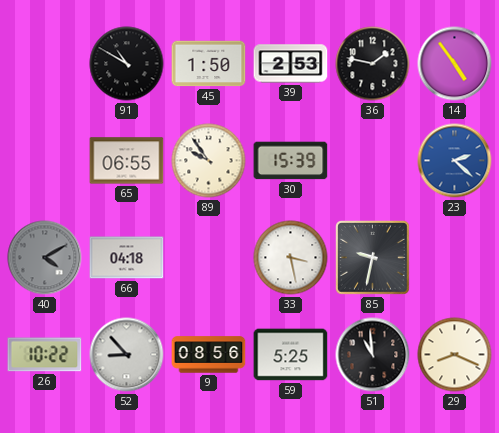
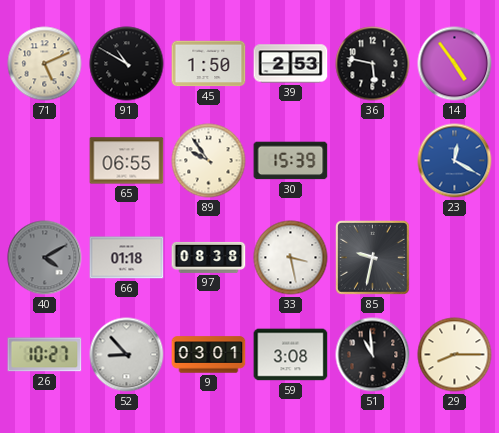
71: none -> 5:11
36: 1:47 -> 5:47
23: 2:22 -> 12:20
66: 04:18 -> 01:18
97: none -> 08:38
26: 10:22 -> 10:27
9: 08:56 -> 03:01
59: 5:25 -> 3:08
29: 8:19 -> 8:15
